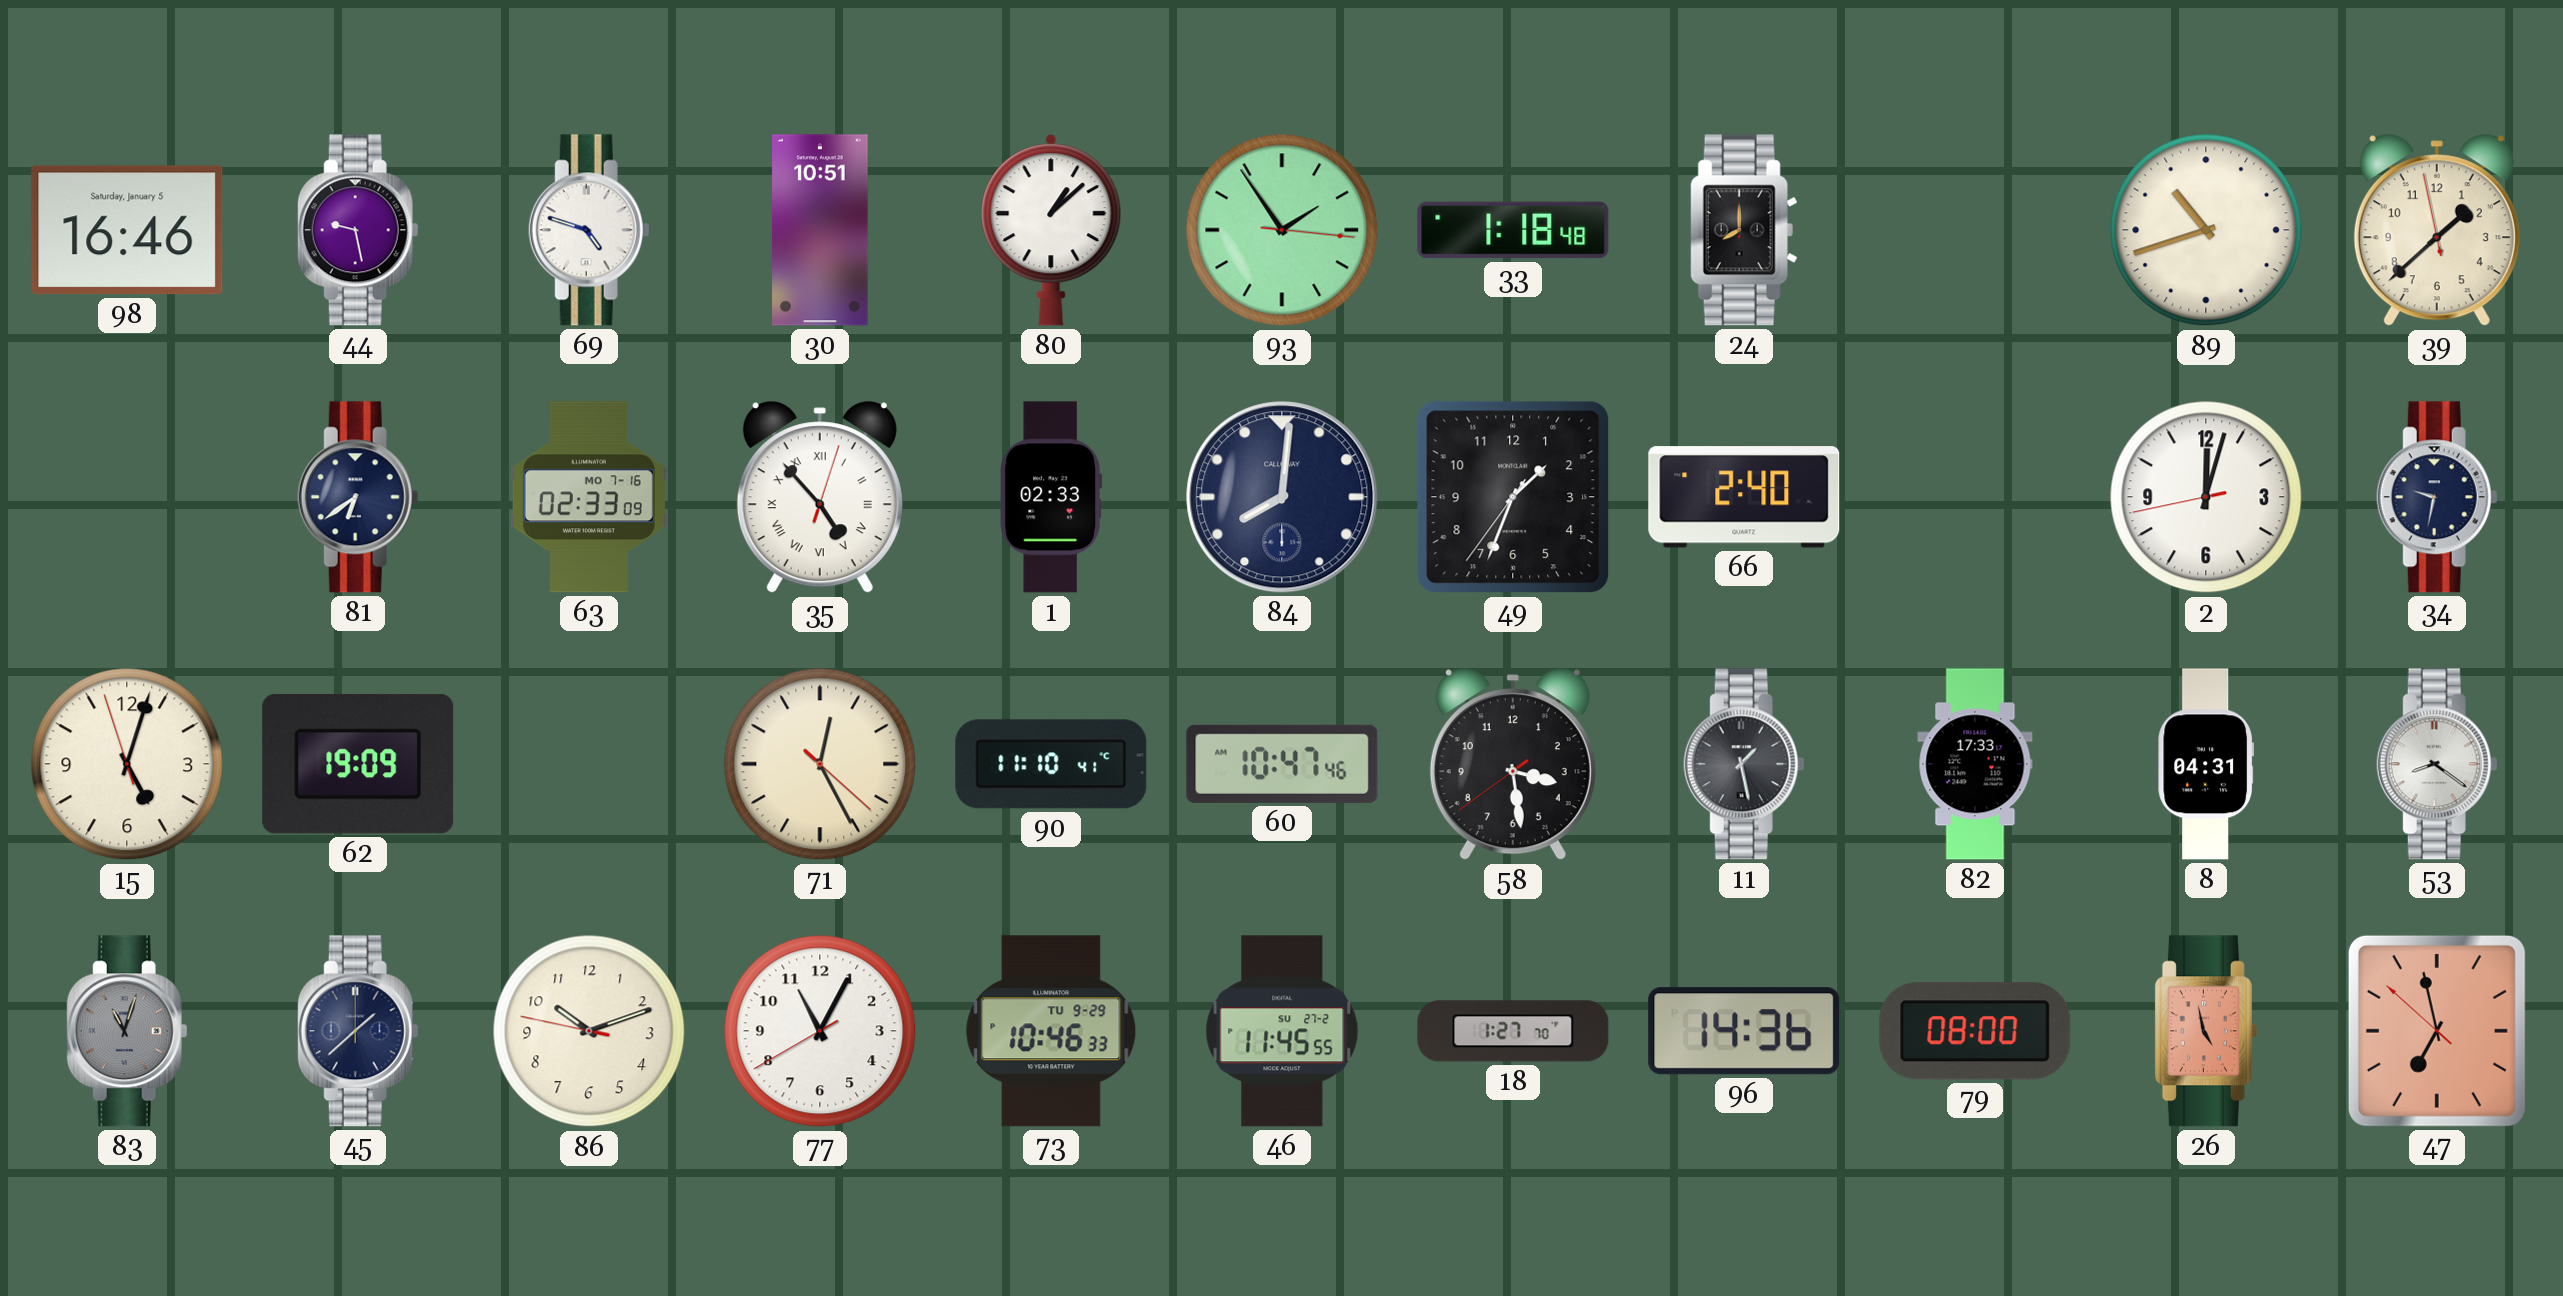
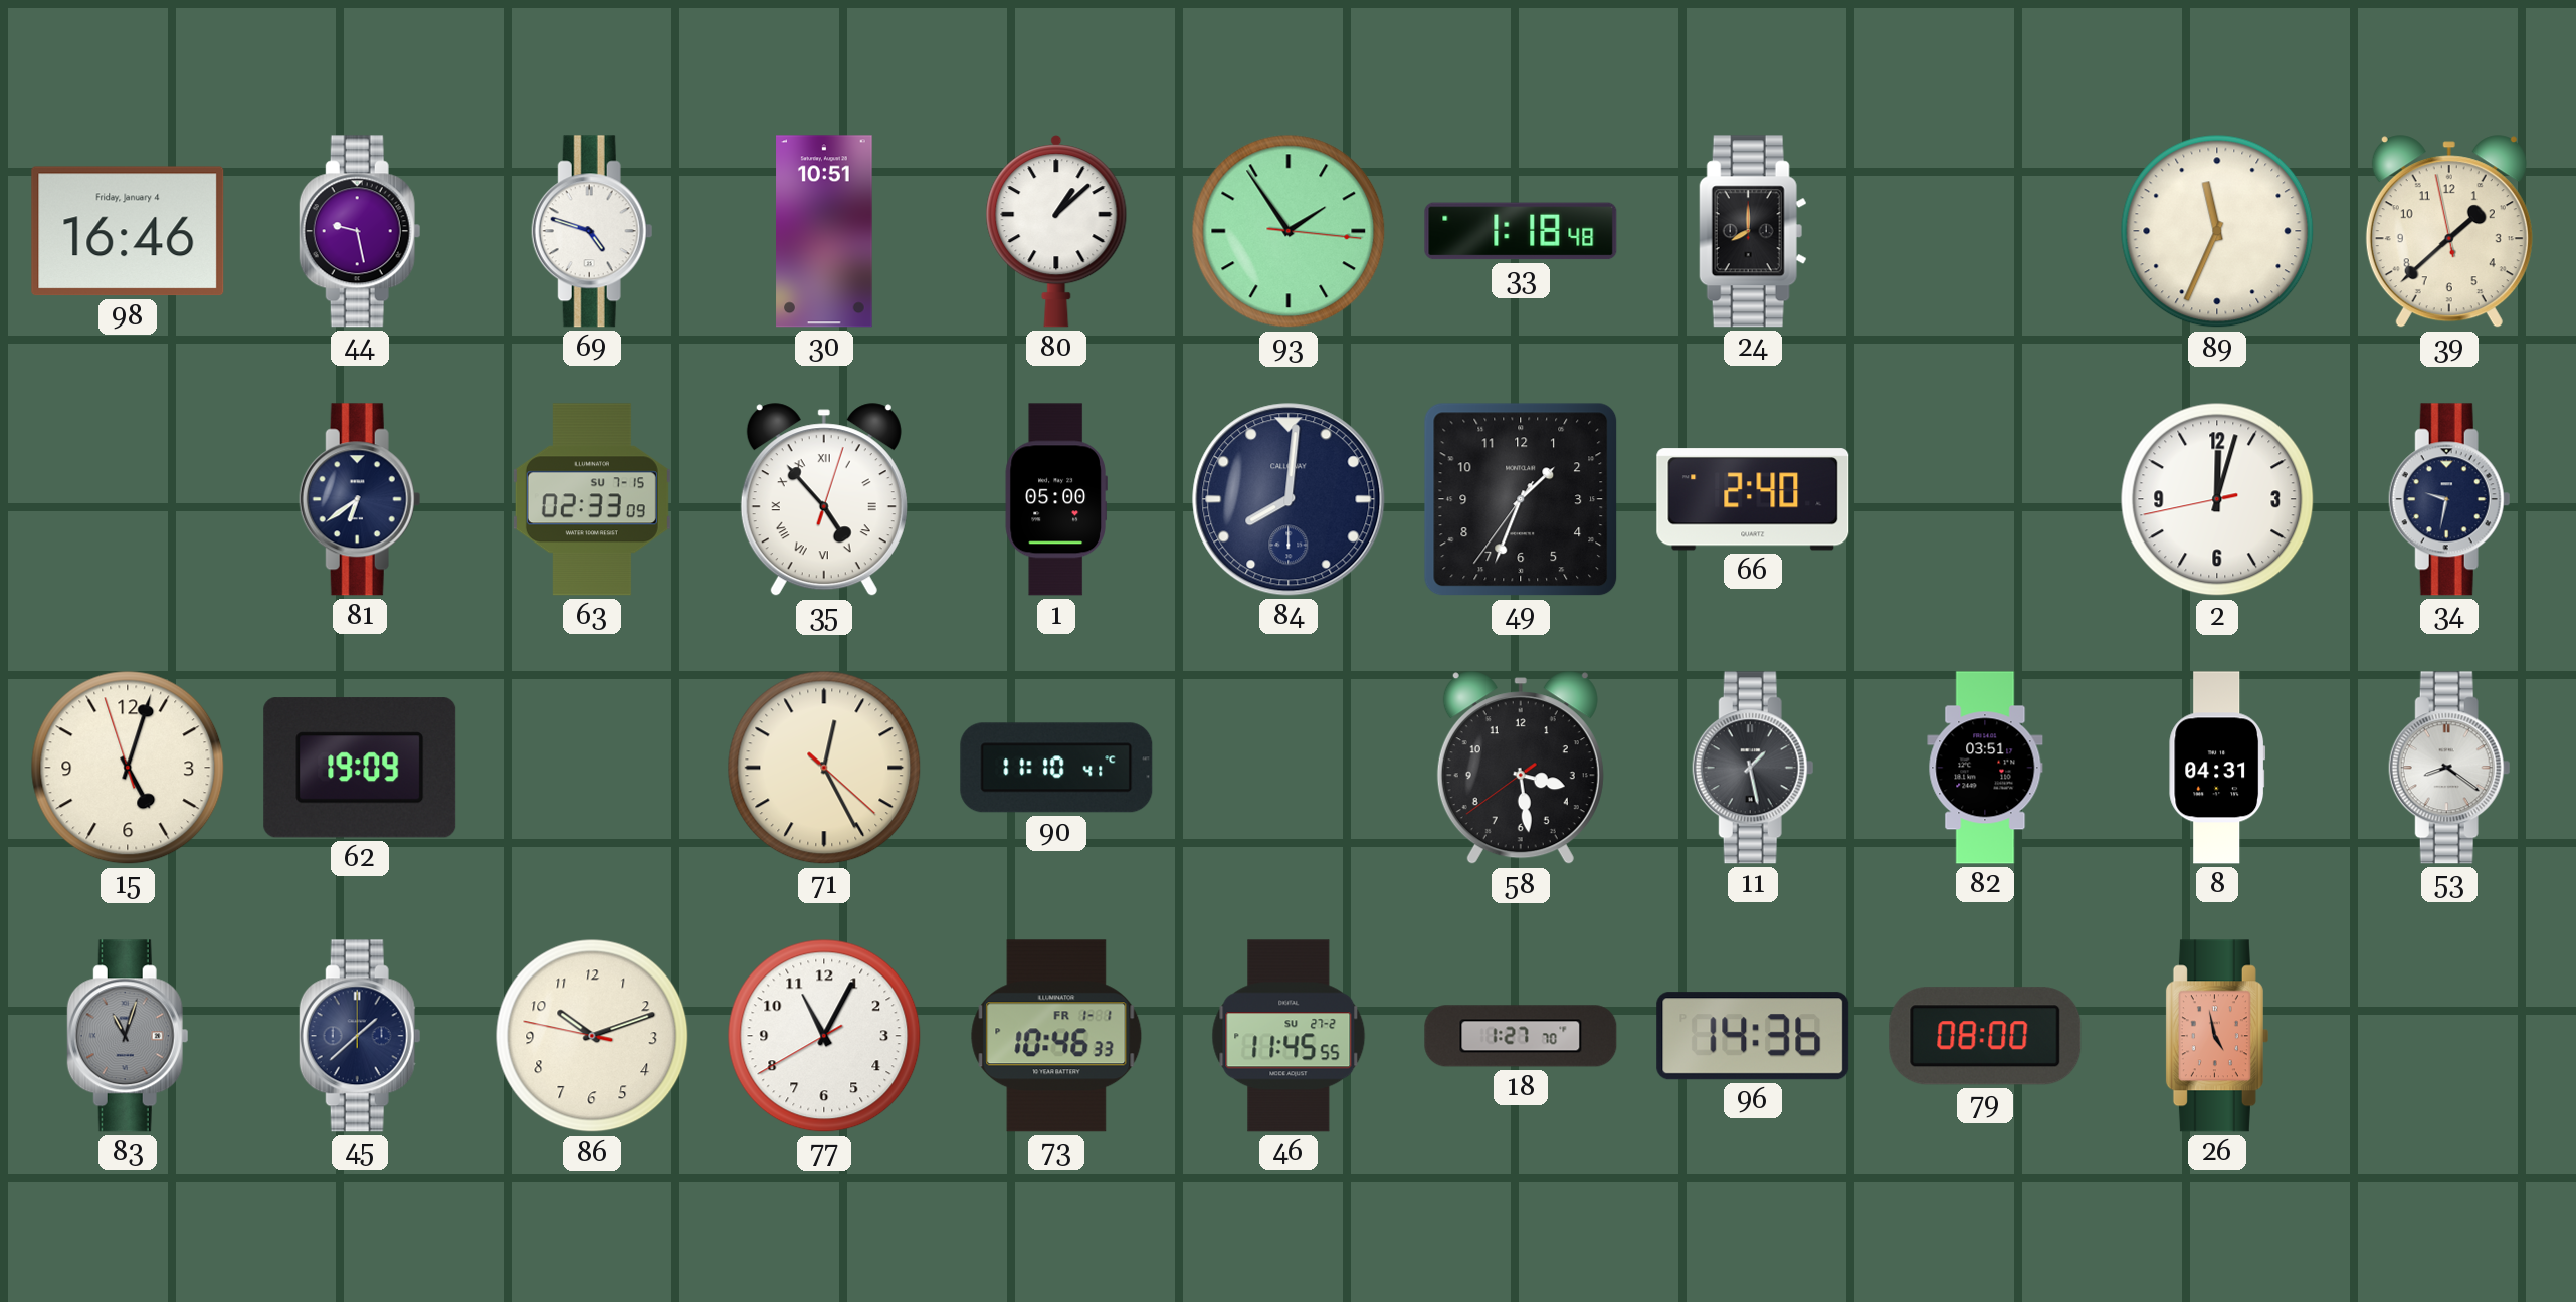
98 date: Saturday, January 5 -> Friday, January 4
89: 10:42 -> 11:34
63 date: MO 7-16 -> SU 7-15
1: 02:33 -> 05:00
60: 10:47 -> none
82: 17:33 -> 03:51
73 date: TU 9-29 -> FR 1-1
47: 6:57 -> none
